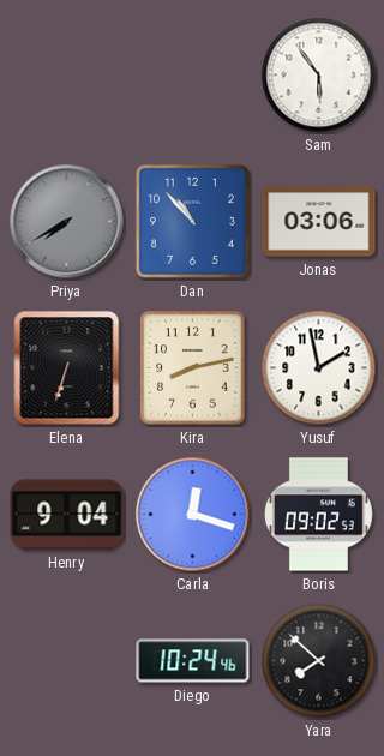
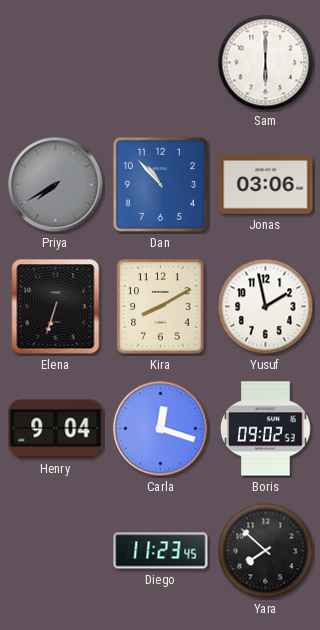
Sam: 5:54 -> 6:00
Kira: 8:13 -> 8:10
Diego: 10:24 -> 11:23
